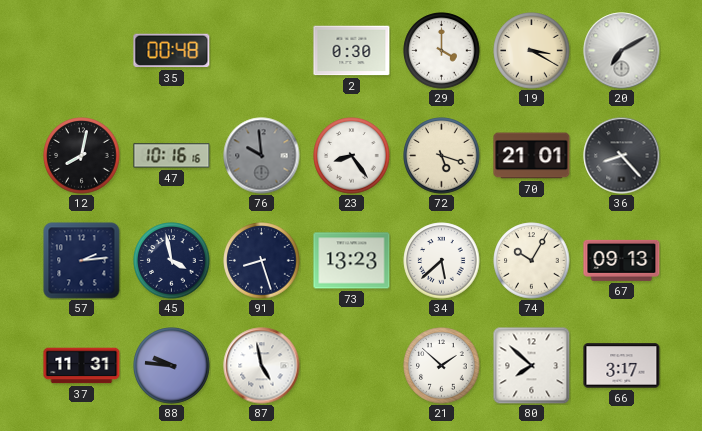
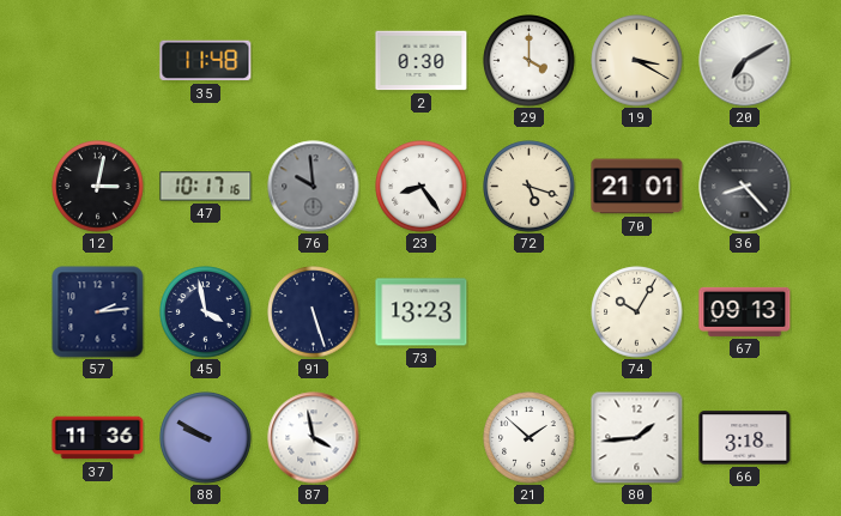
35: 00:48 -> 11:48
12: 8:02 -> 3:02
47: 10:16 -> 10:17
91: 8:27 -> 5:27
34: 5:38 -> none
37: 11:31 -> 11:36
88: 9:46 -> 9:50
87: 4:58 -> 3:58
80: 7:52 -> 1:44
66: 3:17 -> 3:18
